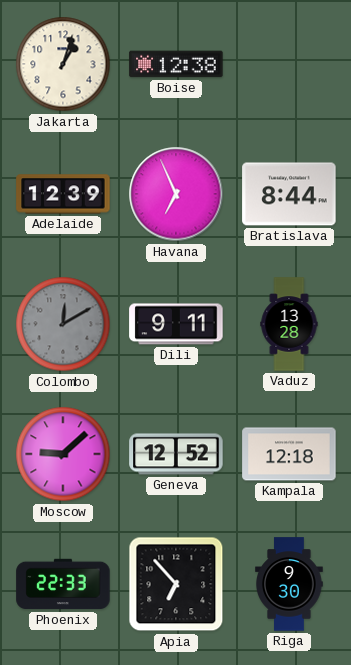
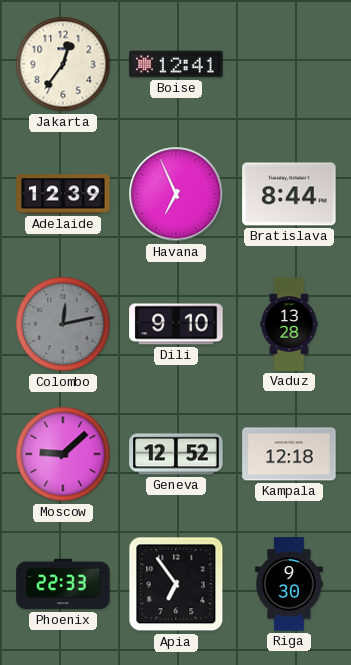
Jakarta: 1:03 -> 12:36
Boise: 12:38 -> 12:41
Colombo: 12:10 -> 12:13
Dili: 9:11 -> 9:10
Apia: 6:53 -> 6:54
